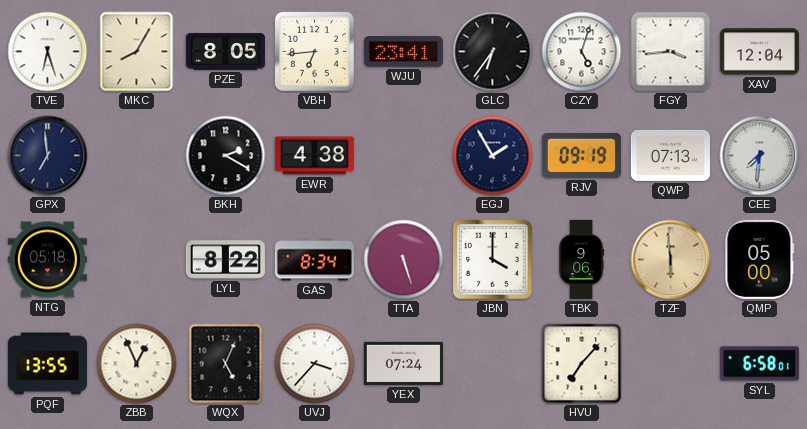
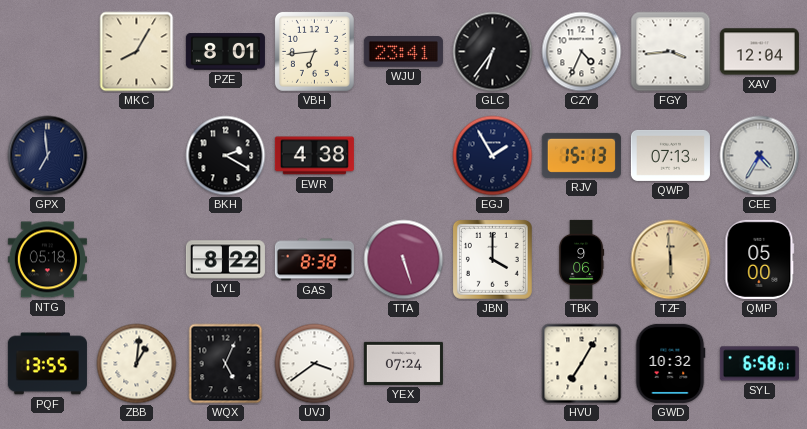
TVE: 6:27 -> none
PZE: 8:05 -> 8:01
CZY: 5:03 -> 4:34
RJV: 09:19 -> 15:13
CEE: 7:31 -> 4:35
GAS: 8:34 -> 8:38
ZBB: 12:56 -> 1:01
UVJ: 3:37 -> 3:39
HVU: 7:07 -> 7:05
GWD: none -> 10:32
